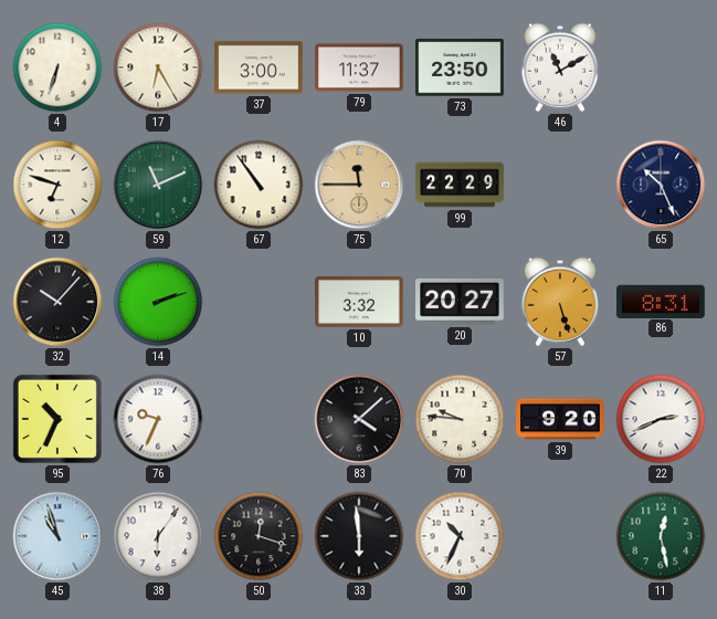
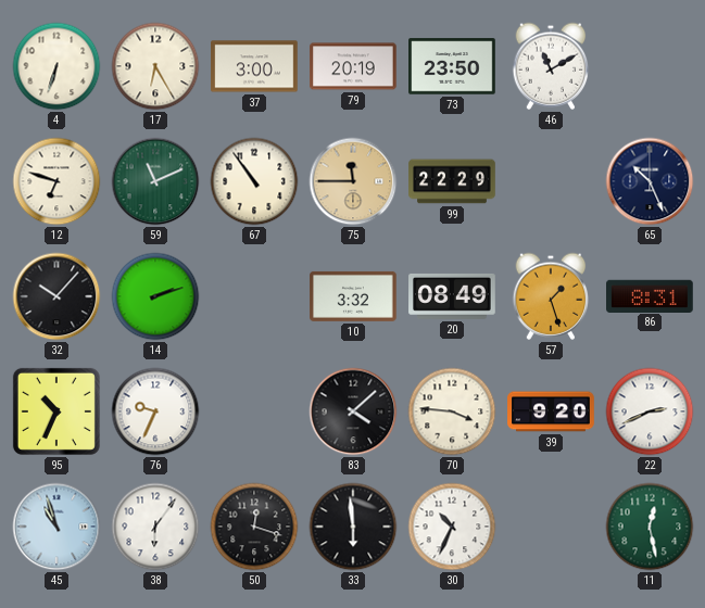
79: 11:37 -> 20:19
20: 20:27 -> 08:49
57: 5:27 -> 1:27
70: 9:46 -> 3:46
